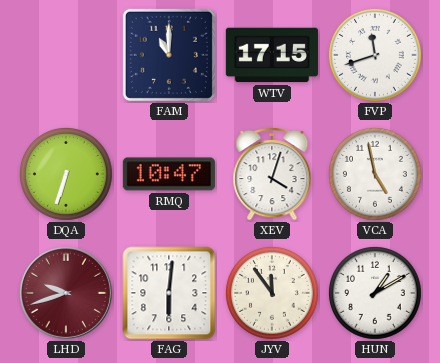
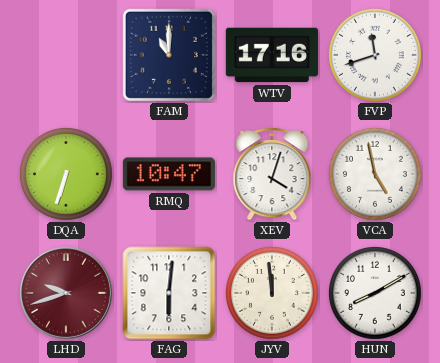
WTV: 17:15 -> 17:16
JYV: 11:54 -> 11:59
HUN: 1:10 -> 8:10
